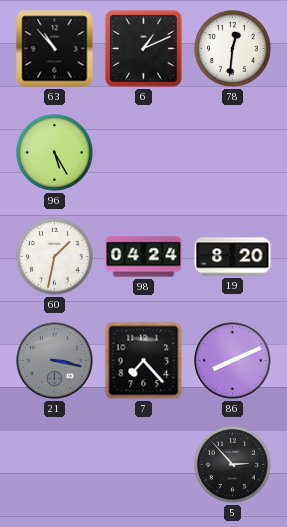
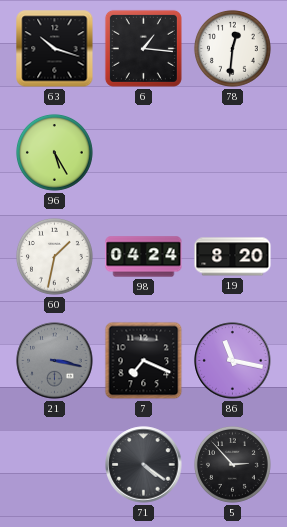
63: 10:53 -> 10:18
6: 1:11 -> 1:16
7: 7:23 -> 7:19
86: 8:11 -> 11:17
71: none -> 4:21
